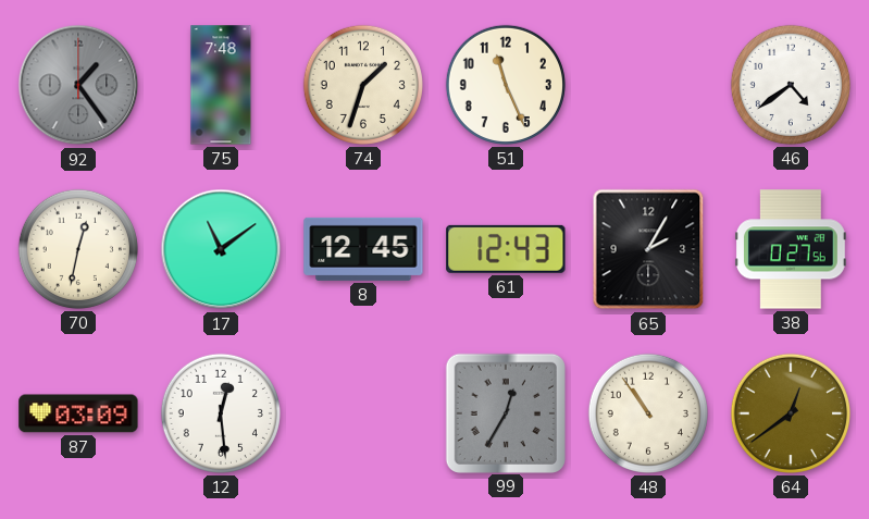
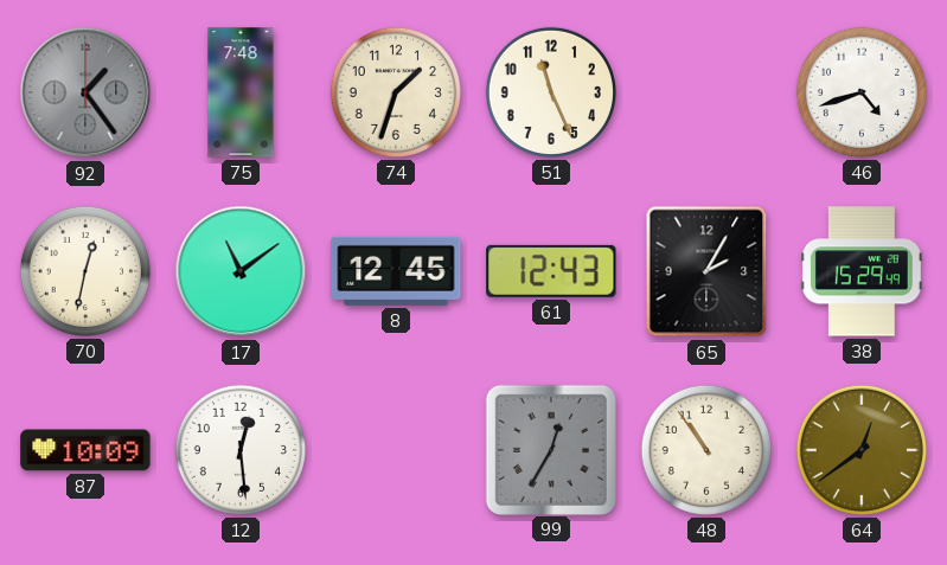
46: 4:39 -> 4:42
38: 0:27 -> 15:29
87: 03:09 -> 10:09
